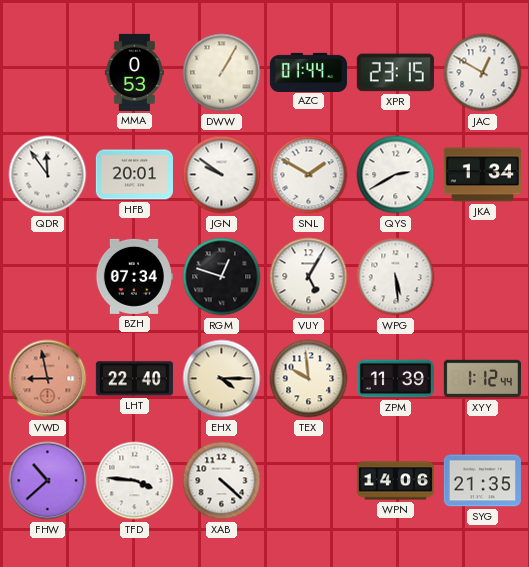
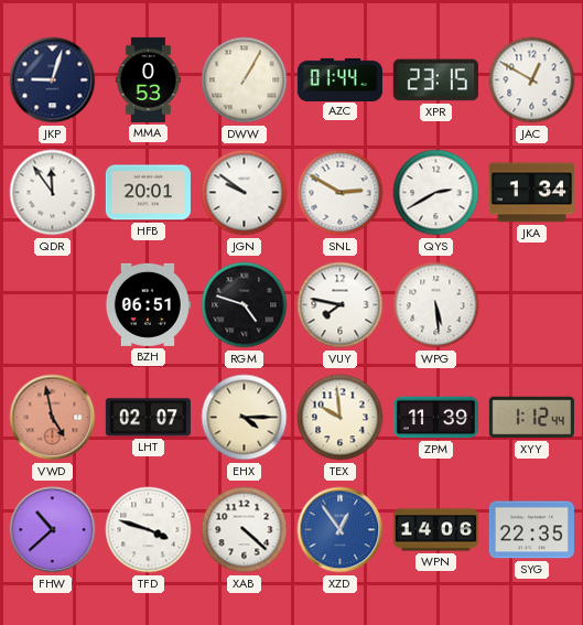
JKP: none -> 9:03
SNL: 1:50 -> 2:50
BZH: 07:34 -> 06:51
RGM: 12:48 -> 4:48
VUY: 5:05 -> 7:47
VWD: 8:58 -> 4:58
LHT: 22:40 -> 02:07
TFD: 3:46 -> 3:48
XZD: none -> 12:54
SYG: 21:35 -> 22:35
